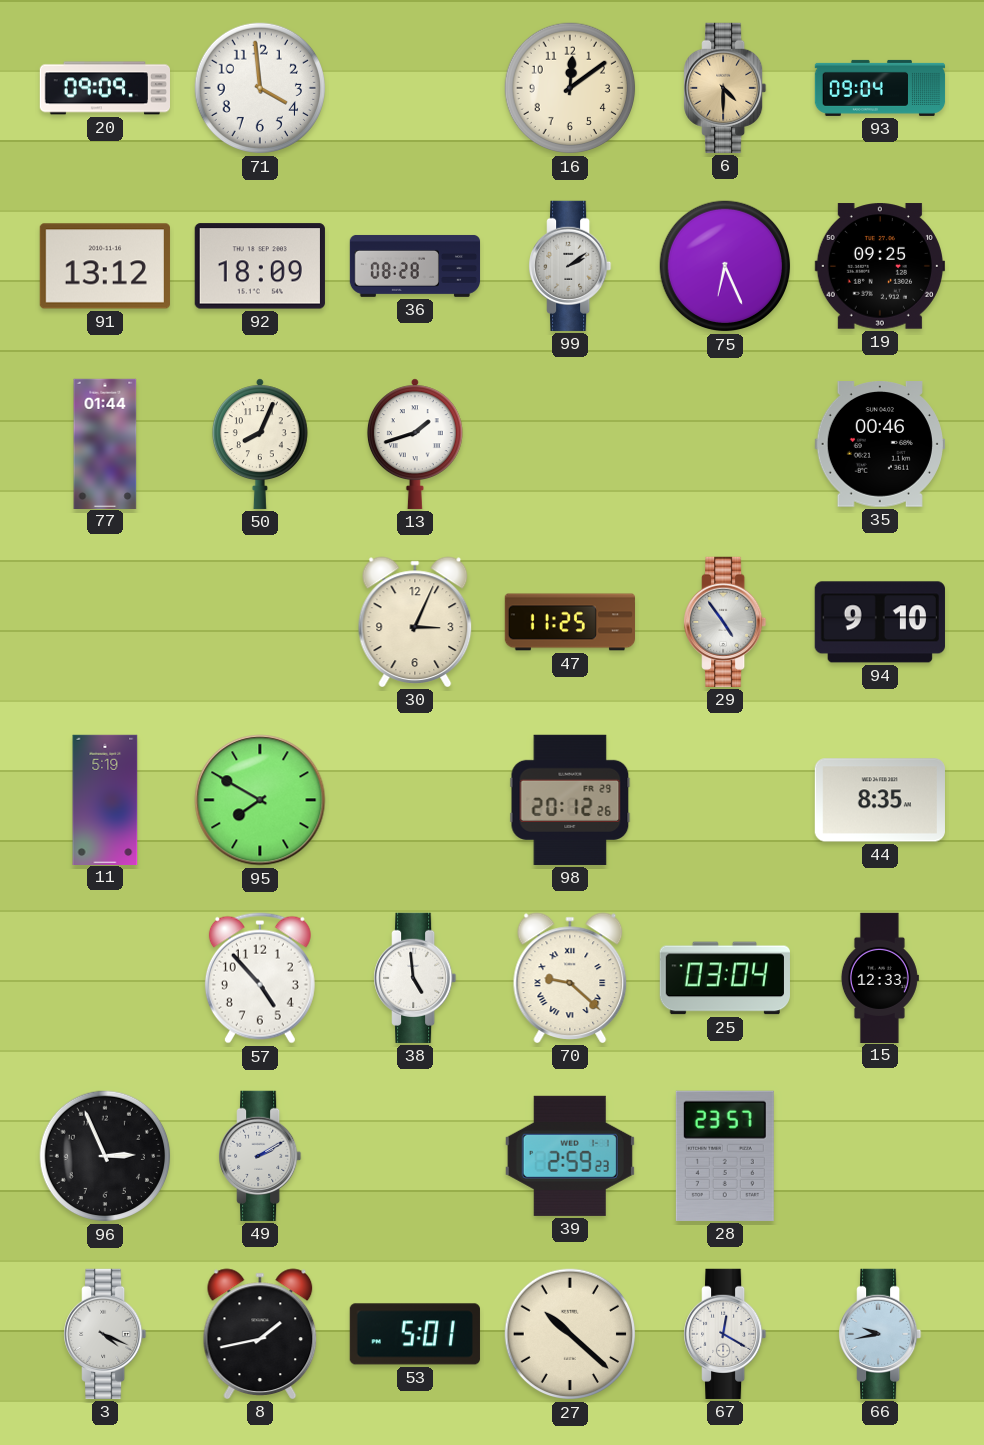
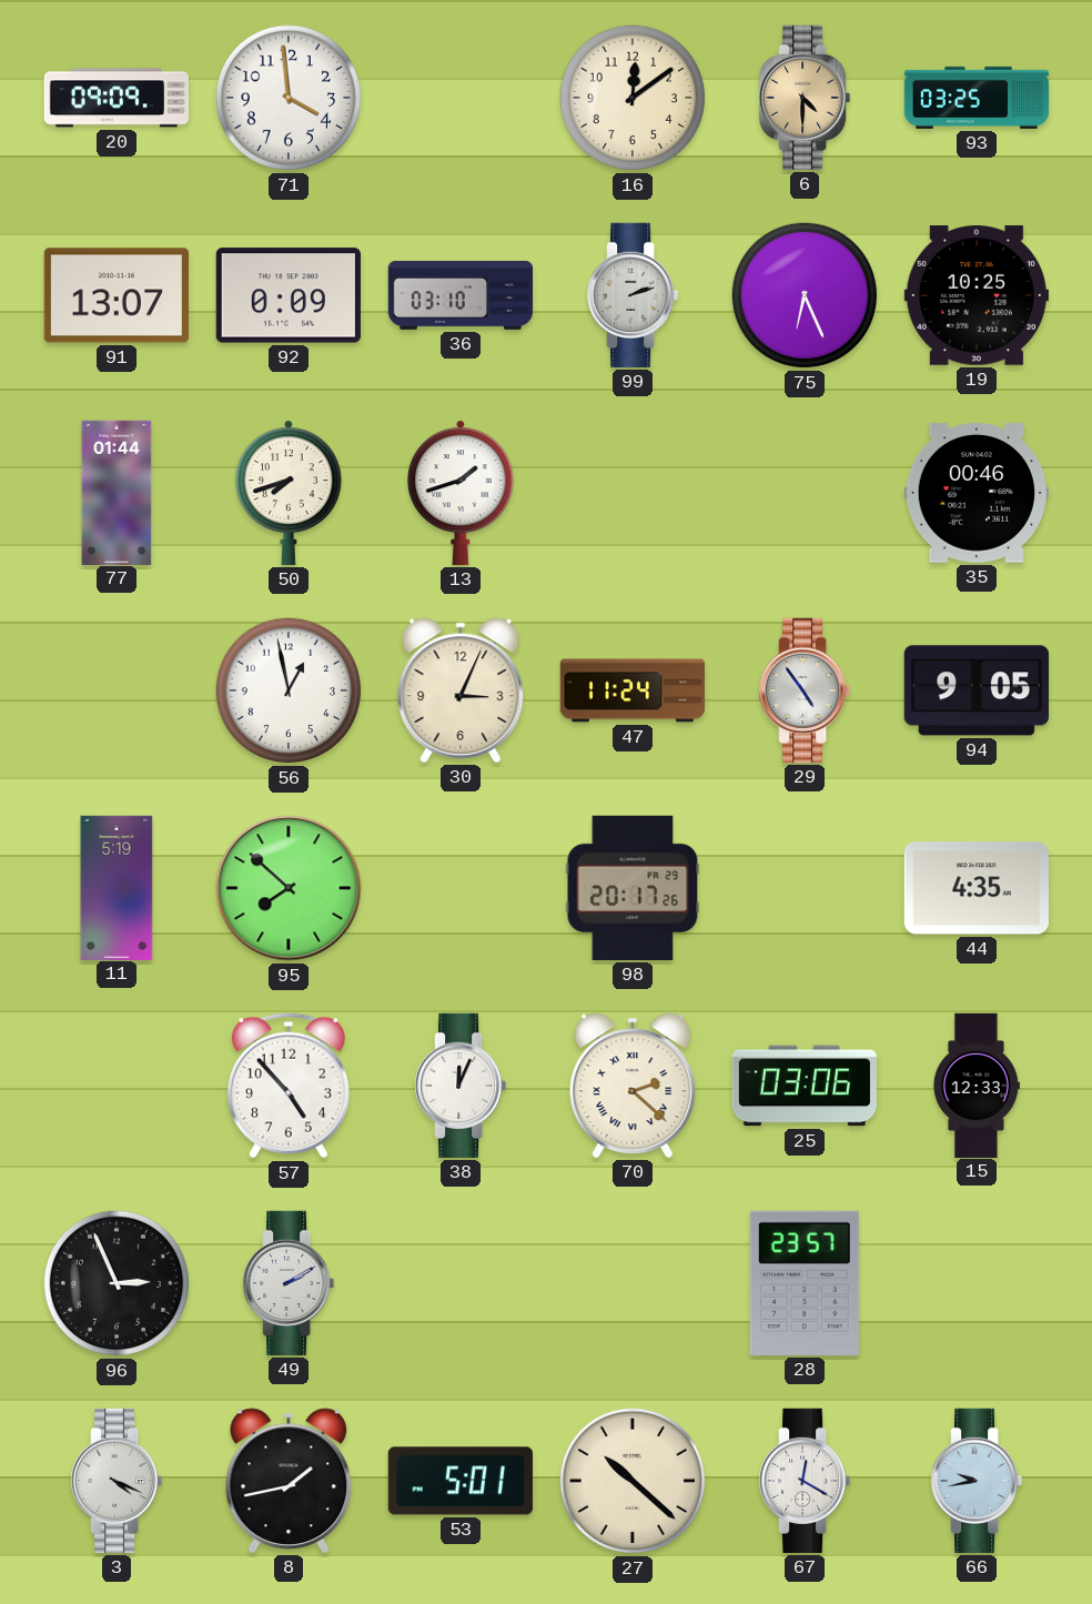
93: 09:04 -> 03:25
91: 13:12 -> 13:07
92: 18:09 -> 0:09
36: 08:28 -> 03:10
99: 2:09 -> 2:12
19: 09:25 -> 10:25
50: 8:04 -> 7:42
56: none -> 12:58
47: 11:25 -> 11:24
94: 9:10 -> 9:05
95: 7:50 -> 7:52
98: 20:12 -> 20:17
44: 8:35 -> 4:35
38: 4:59 -> 12:04
70: 9:22 -> 2:22
25: 03:04 -> 03:06
39: 2:59 -> none
